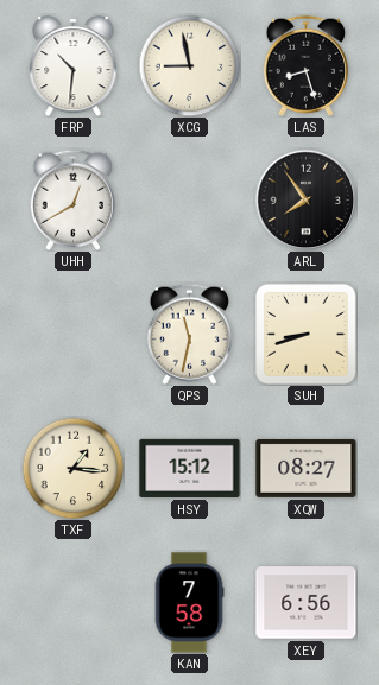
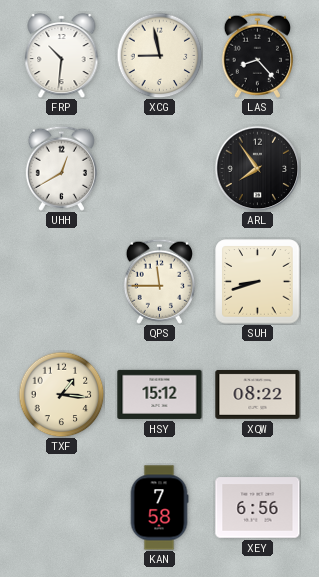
LAS: 8:27 -> 8:23
QPS: 11:32 -> 11:45
XQW: 08:27 -> 08:22
